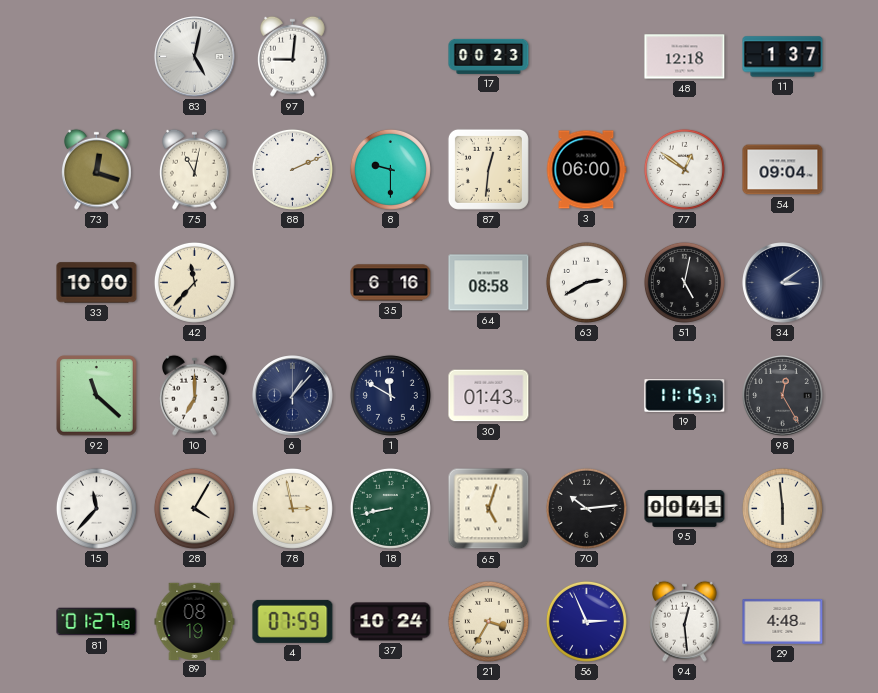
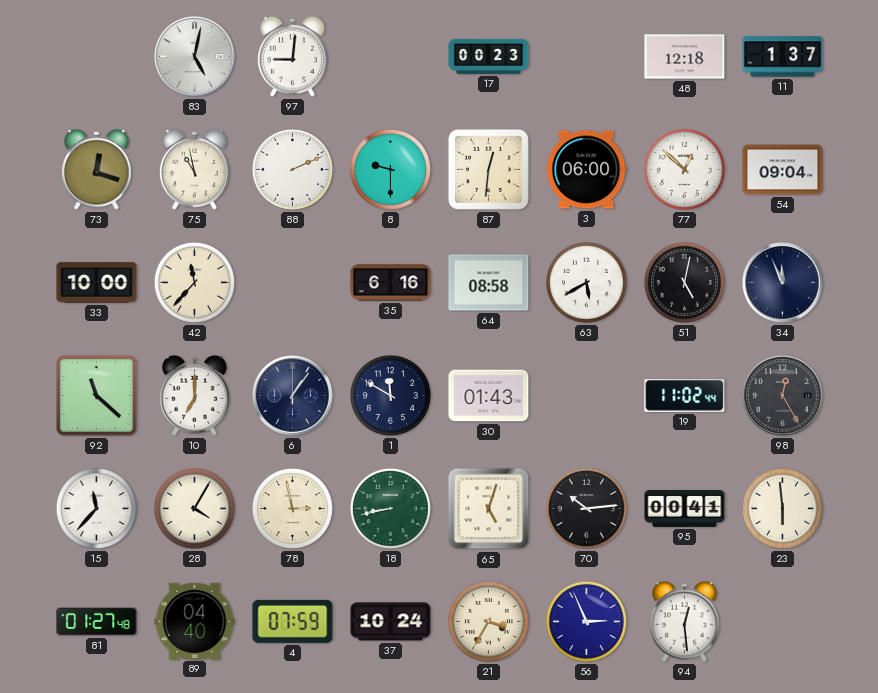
75: 11:02 -> 10:58
77: 12:51 -> 12:52
63: 2:40 -> 5:40
34: 3:09 -> 11:56
6: 1:07 -> 1:06
19: 11:15 -> 11:02
89: 08:19 -> 04:40
29: 4:48 -> none
